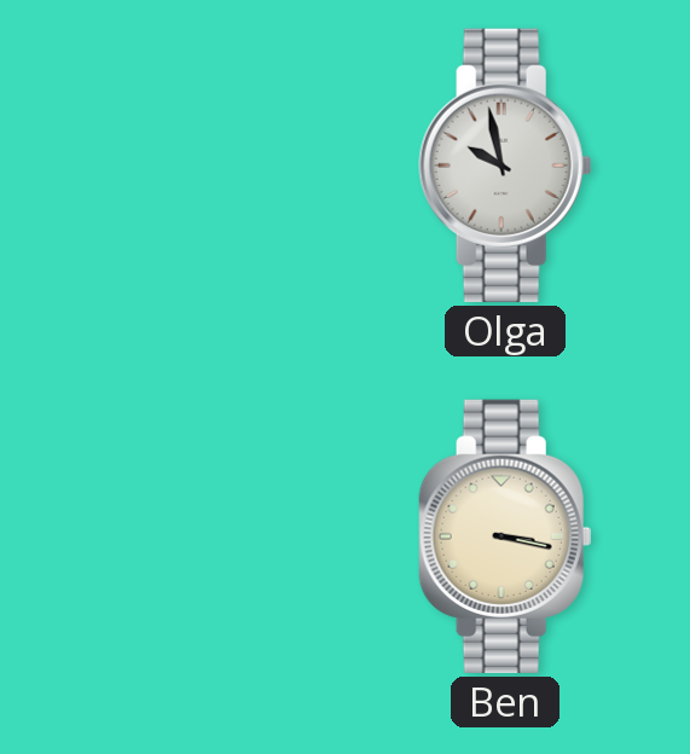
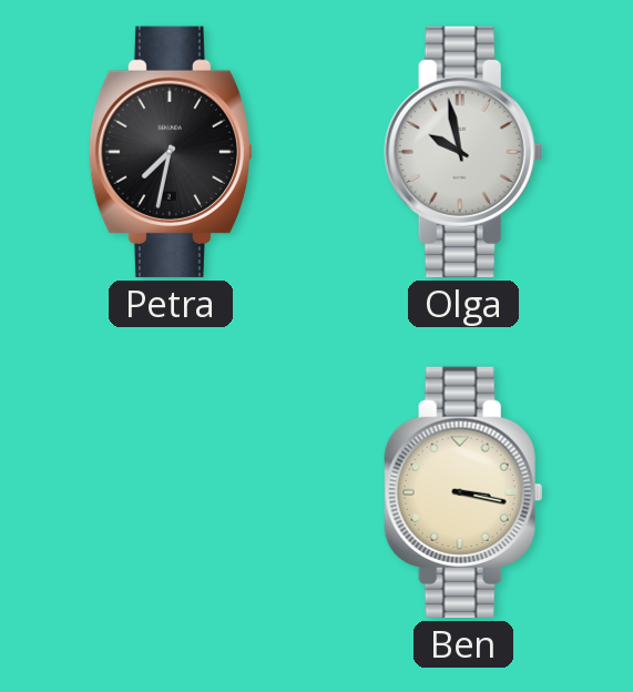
Petra: none -> 7:32
